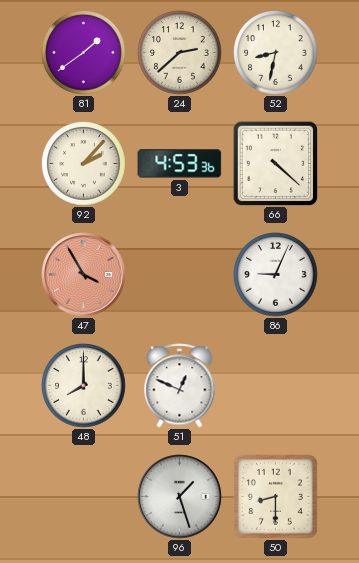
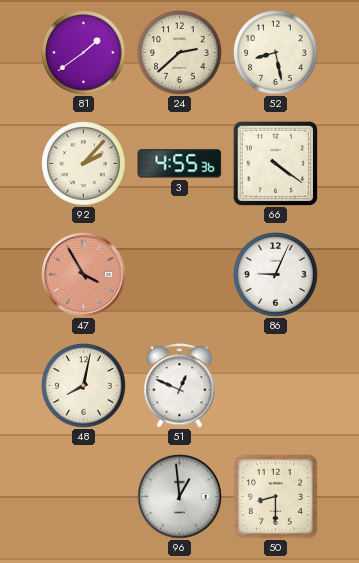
52: 8:32 -> 8:28
3: 4:53 -> 4:55
66: 4:22 -> 4:21
48: 8:00 -> 8:02
96: 1:27 -> 12:59
